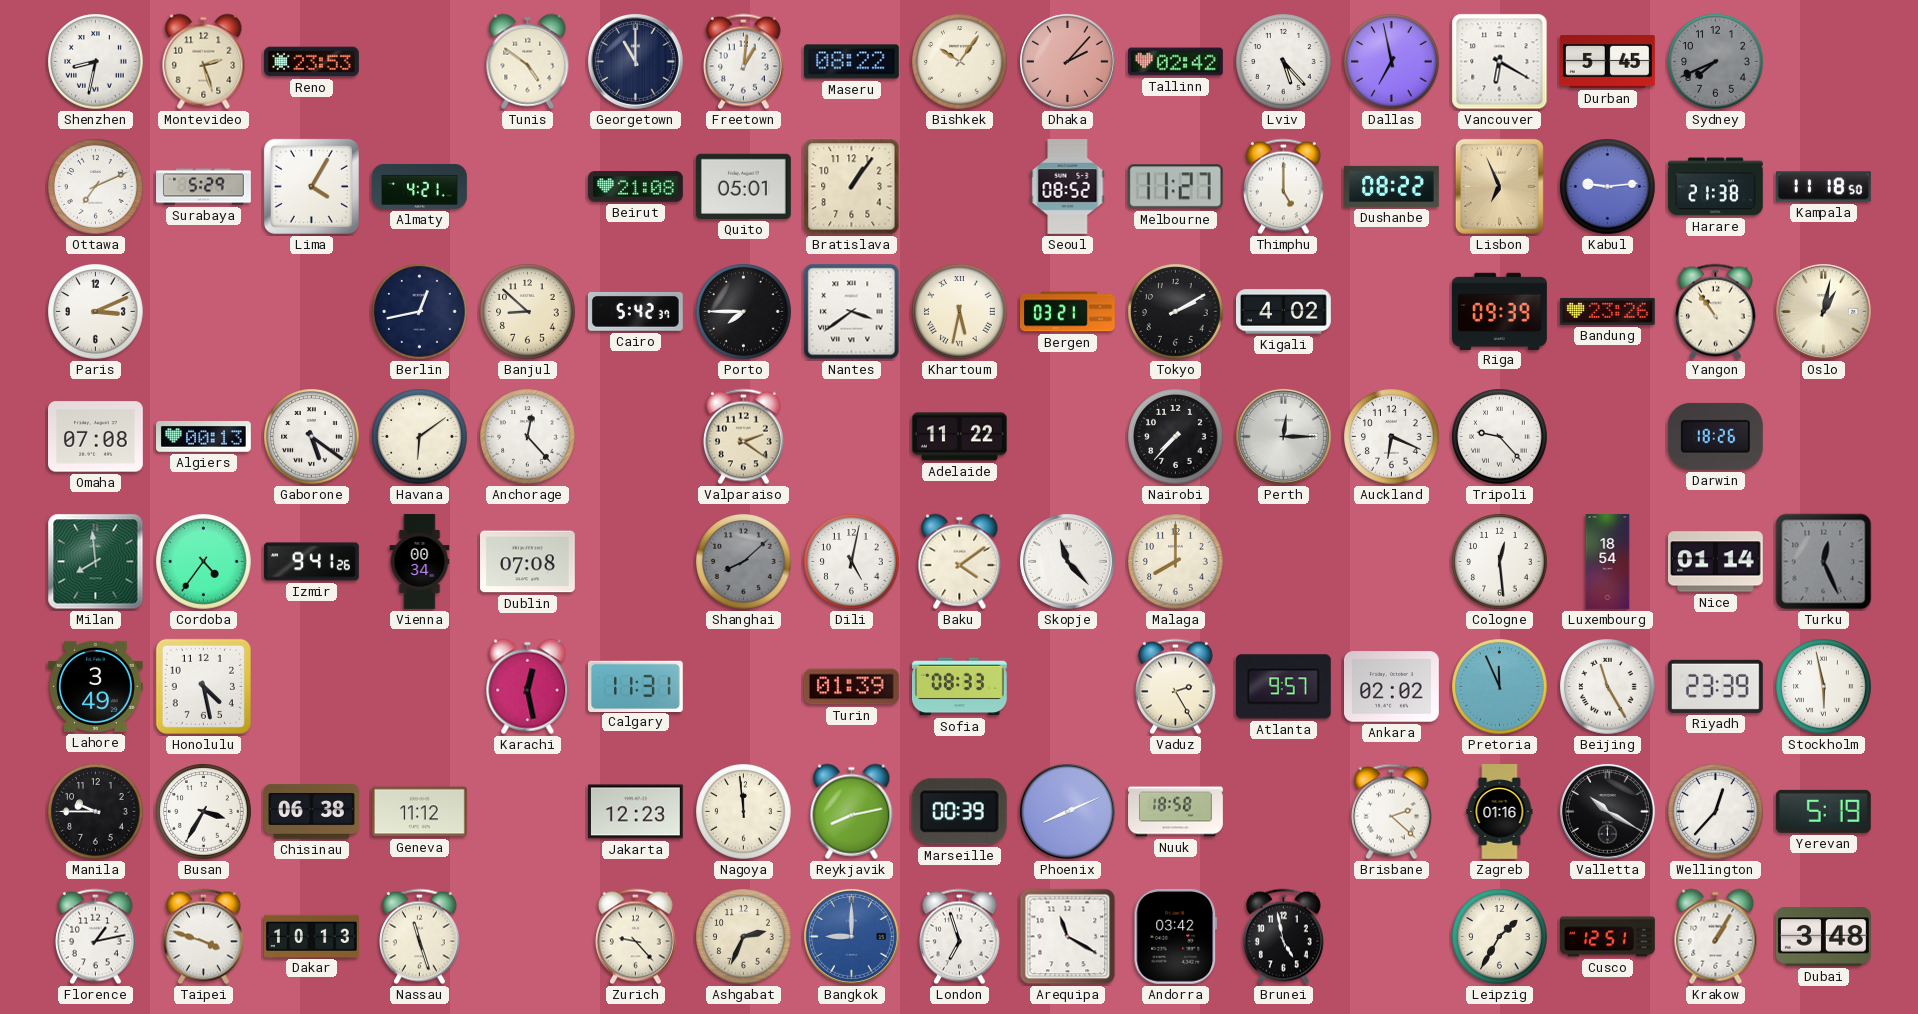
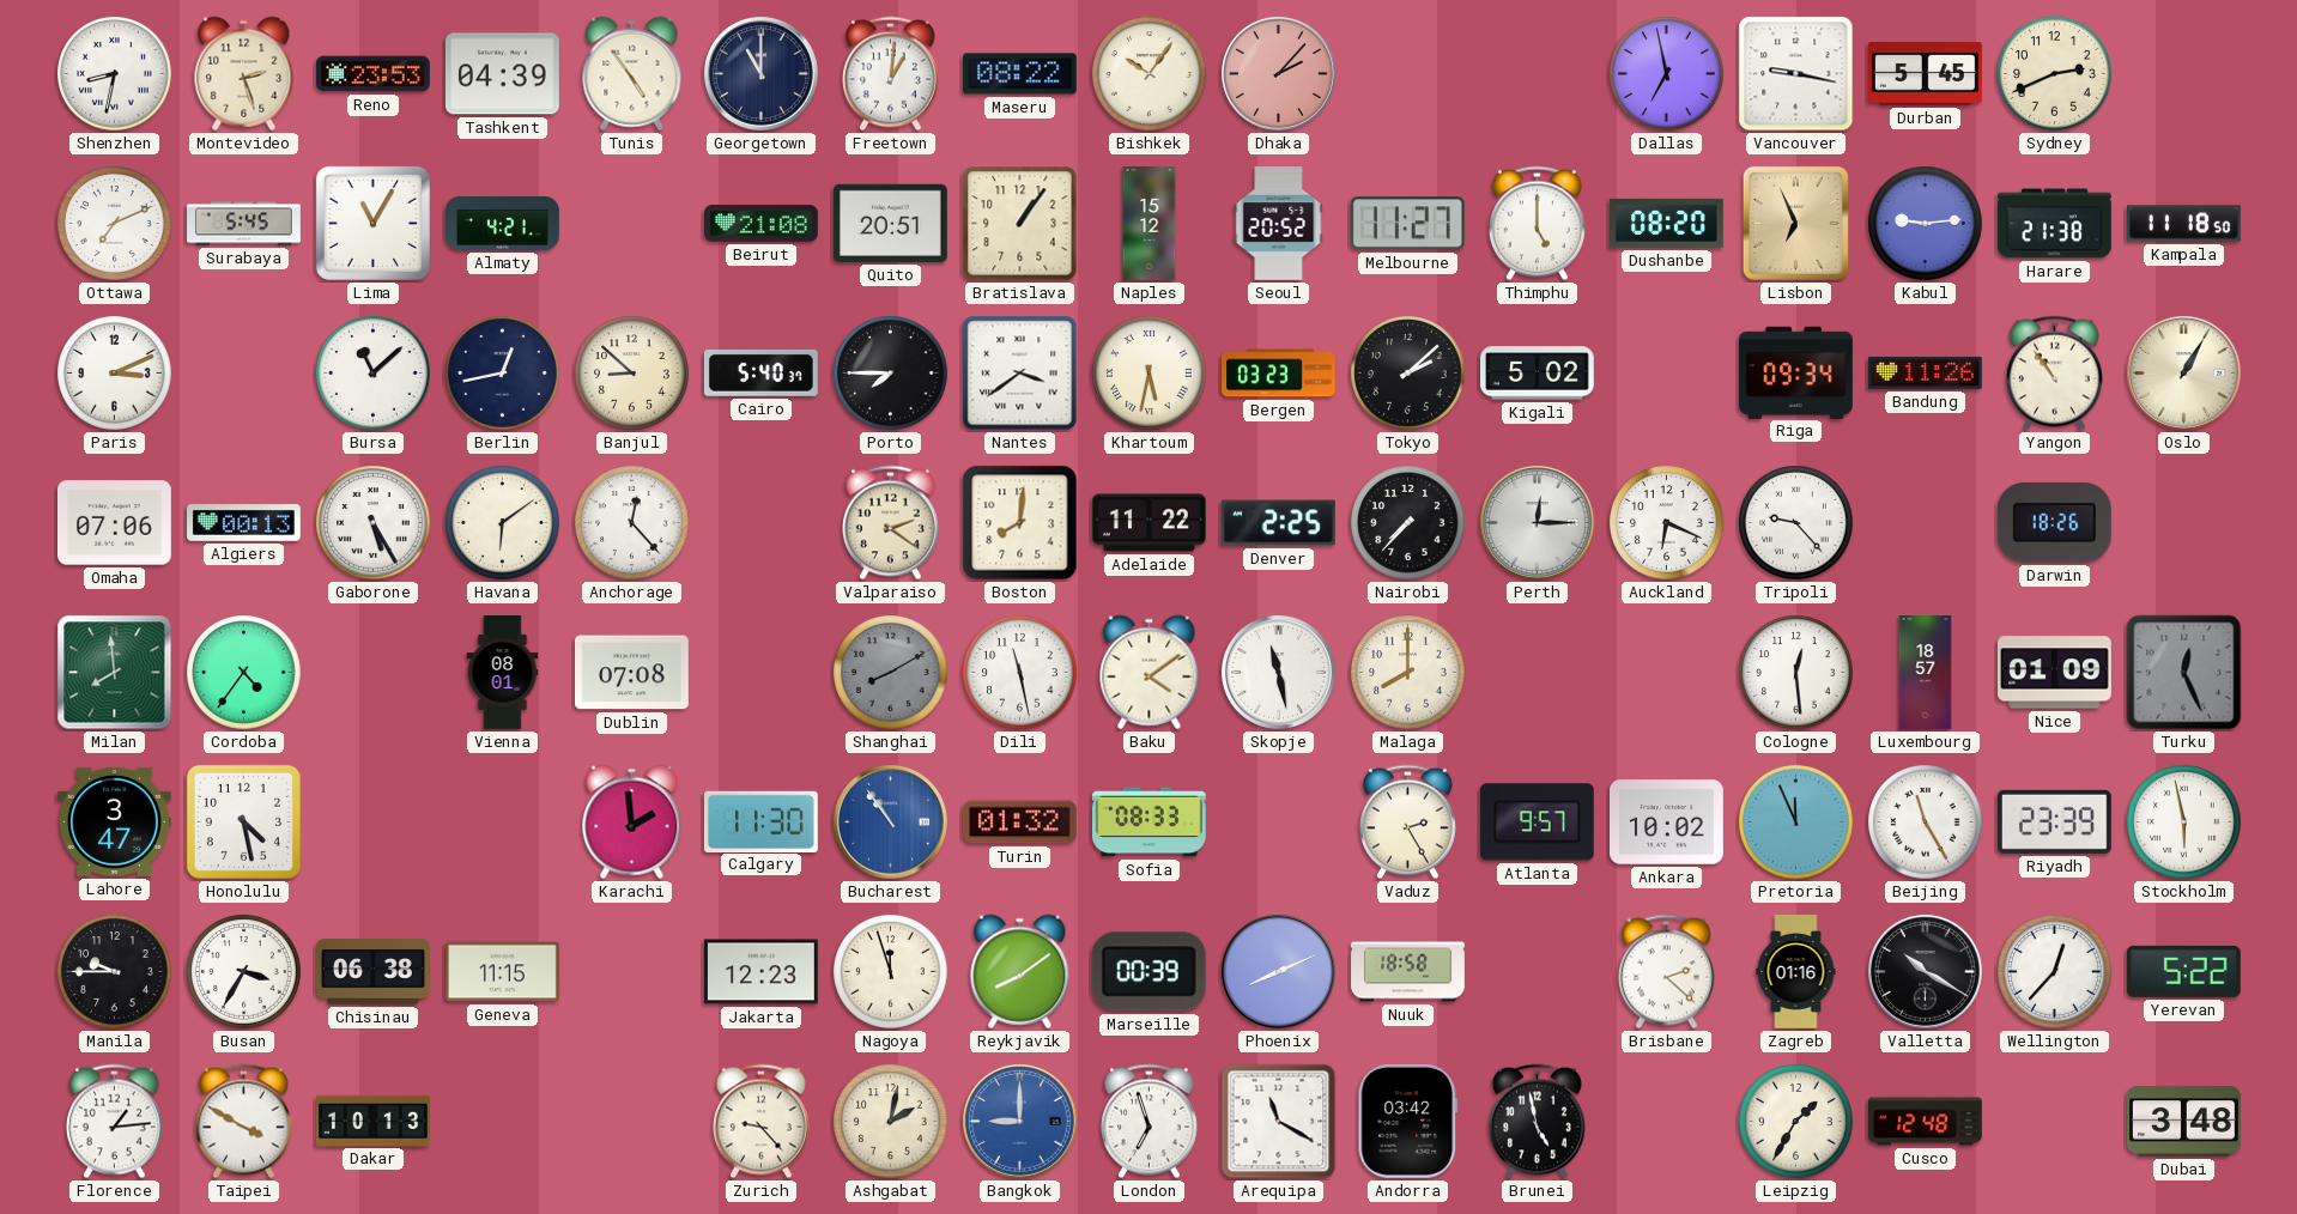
Tashkent: none -> 04:39
Tunis: 4:51 -> 4:54
Tallinn: 02:42 -> none
Lviv: 5:23 -> none
Vancouver: 6:20 -> 9:17
Sydney: 7:41 -> 2:41
Sydney dial: grey -> cream
Surabaya: 5:29 -> 5:45
Lima: 4:05 -> 11:05
Quito: 05:01 -> 20:51
Naples: none -> 15:12
Seoul: 08:52 -> 20:52
Dushanbe: 08:22 -> 08:20
Bursa: none -> 11:08
Cairo: 5:42 -> 5:40
Bergen: 03:21 -> 03:23
Tokyo: 2:10 -> 2:08
Kigali: 4:02 -> 5:02
Riga: 09:39 -> 09:34
Bandung: 23:26 -> 11:26
Oslo: 1:02 -> 1:05
Omaha: 07:08 -> 07:06
Gaborone: 5:21 -> 5:25
Boston: none -> 8:01
Denver: none -> 2:25
Izmir: 9:41 -> none
Vienna: 00:34 -> 08:01
Shanghai: 8:08 -> 8:10
Dili: 5:02 -> 11:28
Skopje: 11:23 -> 11:28
Luxembourg: 18:54 -> 18:57
Nice: 01:14 -> 01:09
Lahore: 3:49 -> 3:47
Karachi: 12:28 -> 1:59
Calgary: 11:31 -> 11:30
Bucharest: none -> 10:54
Turin: 01:39 -> 01:32
Ankara: 02:02 -> 10:02
Geneva: 11:12 -> 11:15
Nagoya: 11:59 -> 11:57
Reykjavik: 8:13 -> 8:09
Yerevan: 5:19 -> 5:22
Florence: 1:13 -> 1:14
Taipei: 3:48 -> 3:50
Nassau: 11:27 -> none
Ashgabat: 2:34 -> 2:02
Cusco: 12:51 -> 12:48
Krakow: 1:05 -> none
